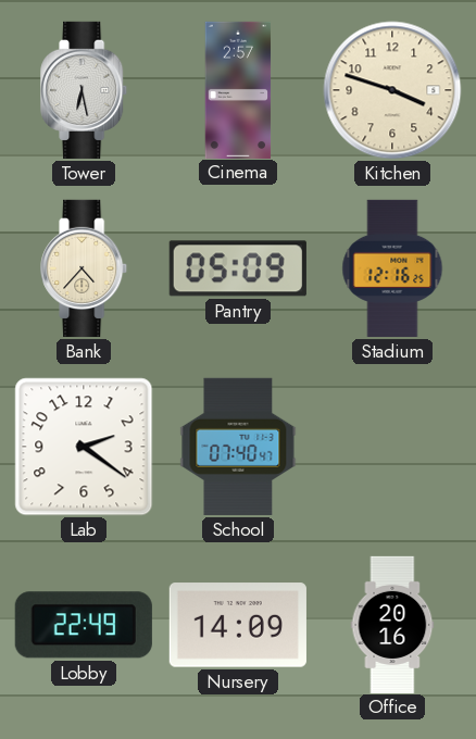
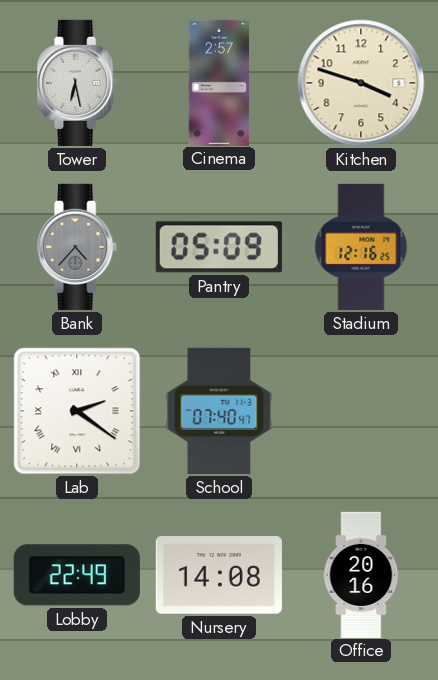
Bank dial: cream -> grey
Lab numerals: Arabic -> Roman
Nursery: 14:09 -> 14:08
